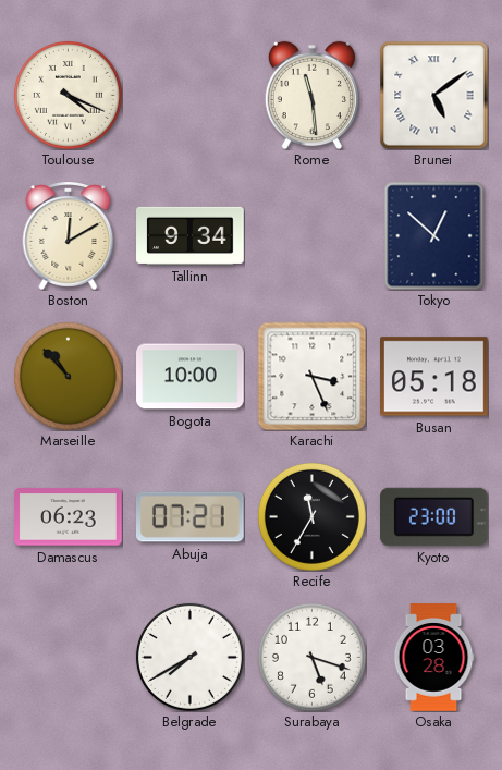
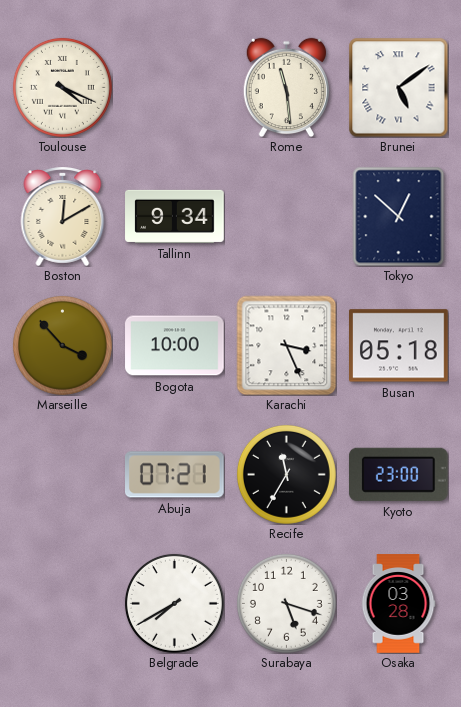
Marseille: 10:53 -> 3:53
Damascus: 06:23 -> none
